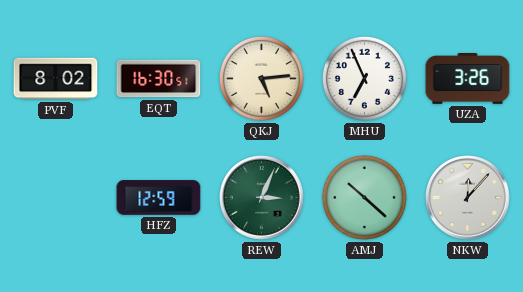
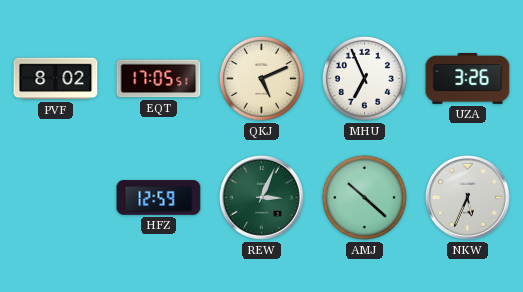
EQT: 16:30 -> 17:05
QKJ: 5:14 -> 5:11
NKW: 12:07 -> 5:34
